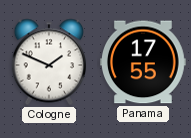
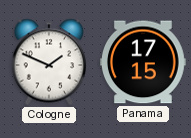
Panama: 17:55 -> 17:15
